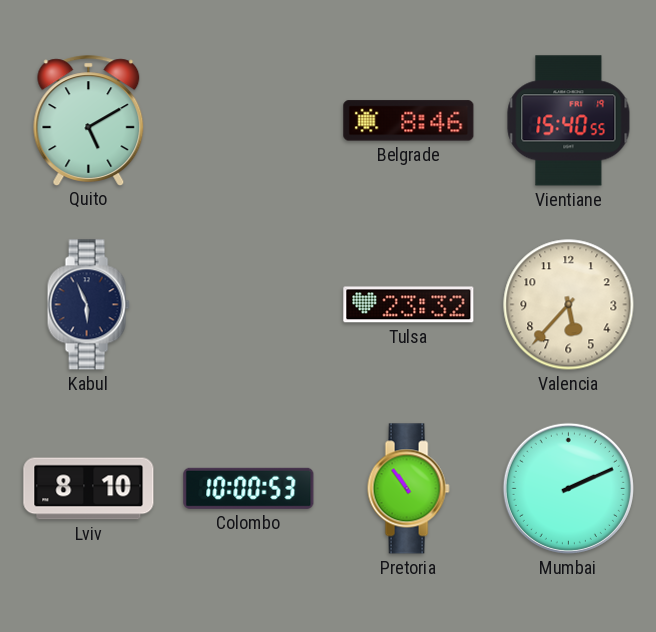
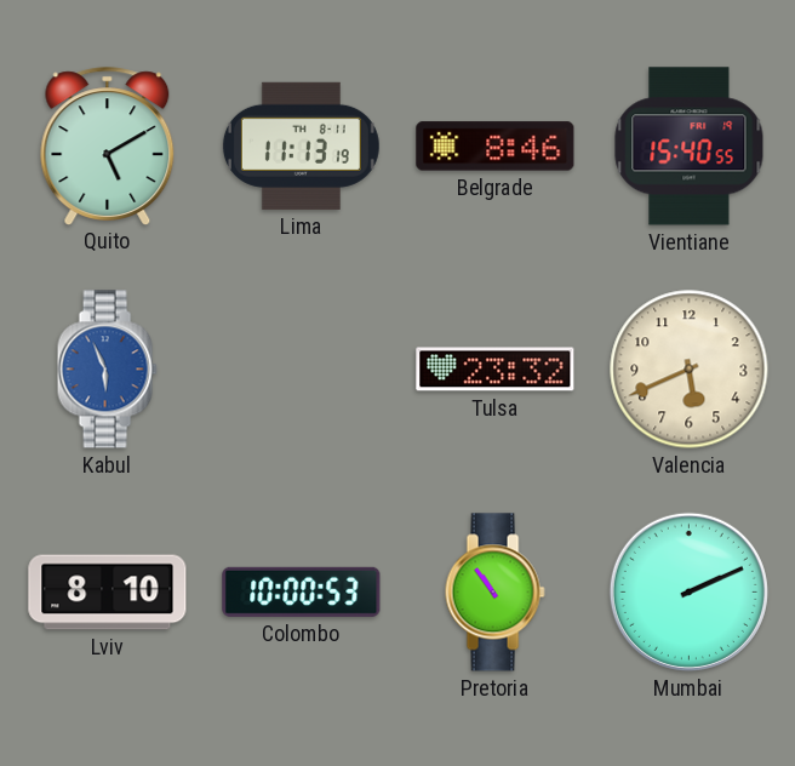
Lima: none -> 11:13
Kabul dial: navy -> blue
Valencia: 5:37 -> 5:41
